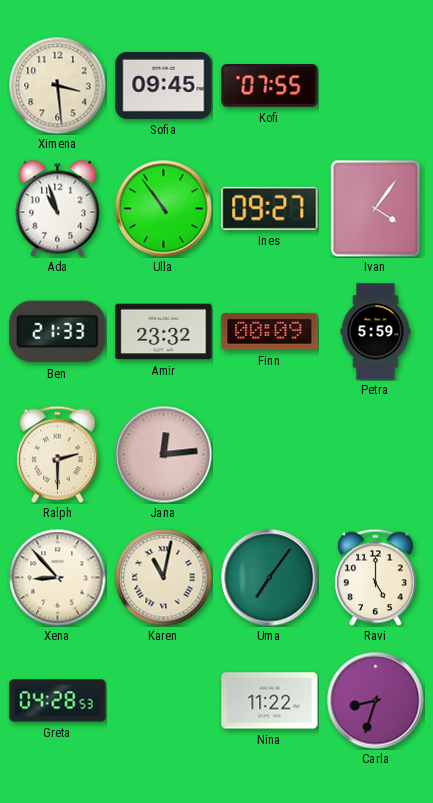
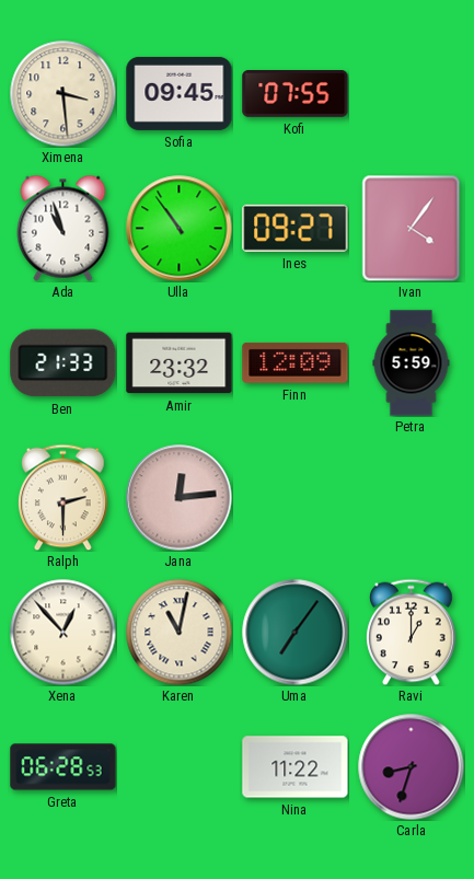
Finn: 00:09 -> 12:09
Xena: 8:53 -> 12:53
Ravi: 5:00 -> 1:00
Greta: 04:28 -> 06:28
